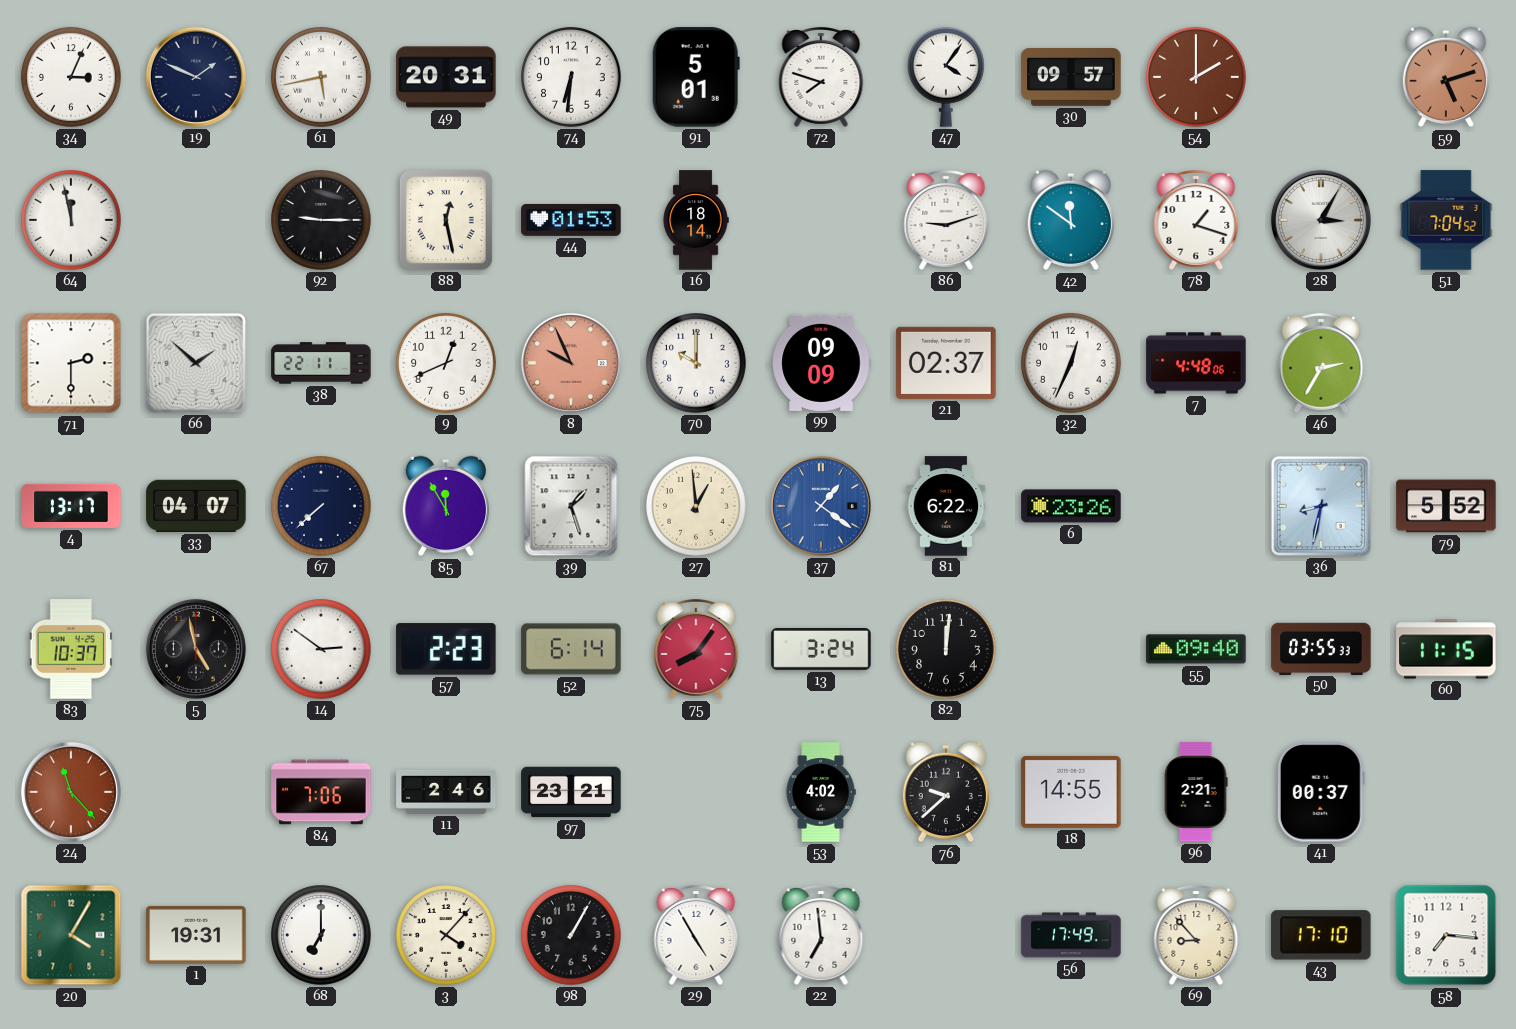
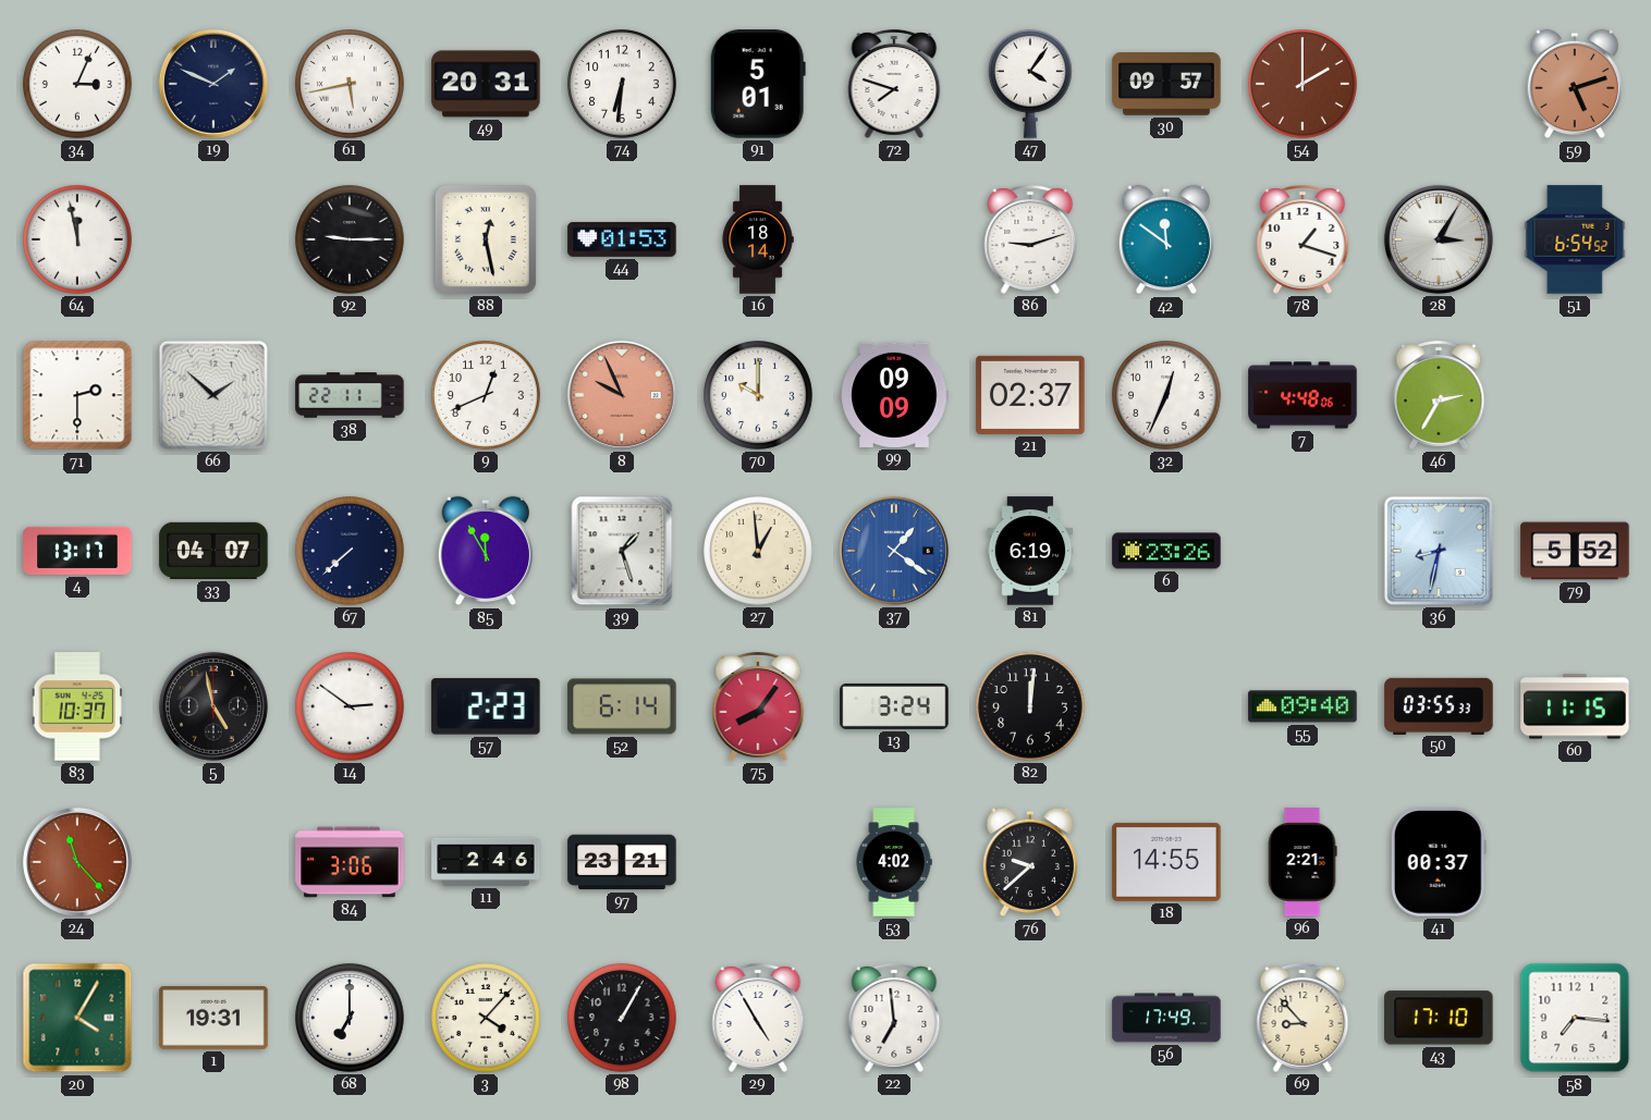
51: 7:04 -> 6:54
81: 6:22 -> 6:19
84: 7:06 -> 3:06
